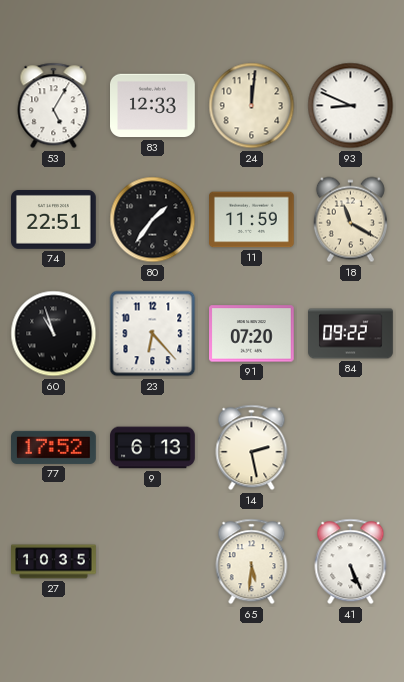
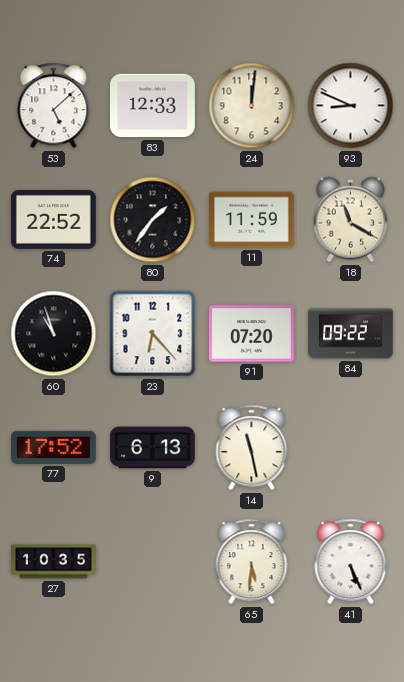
53: 5:05 -> 5:08
74: 22:51 -> 22:52
14: 2:28 -> 11:28
